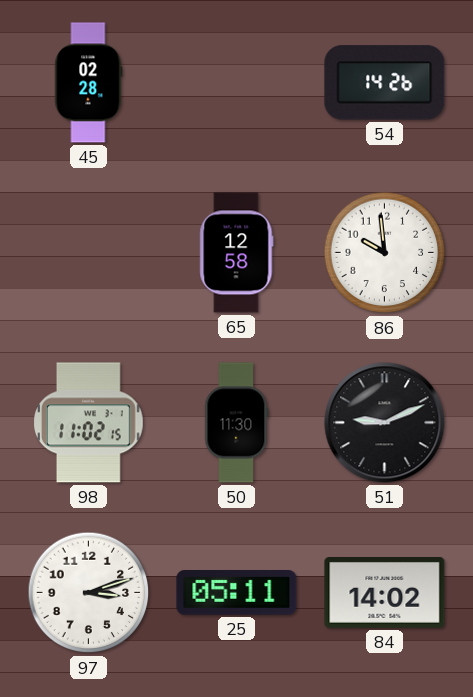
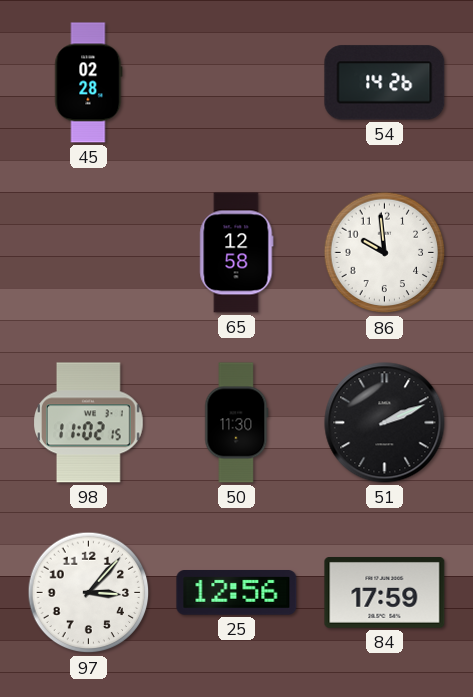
51: 9:11 -> 2:11
97: 3:12 -> 3:07
25: 05:11 -> 12:56
84: 14:02 -> 17:59
